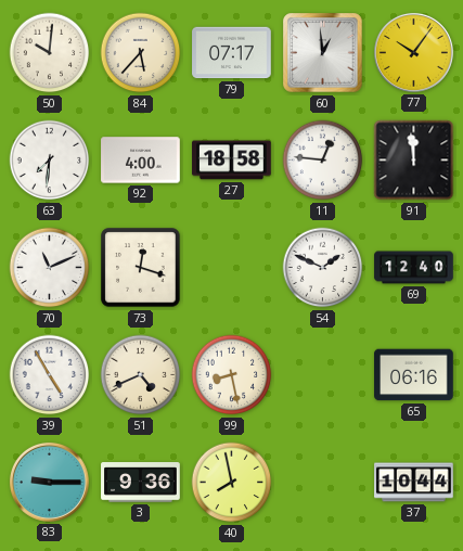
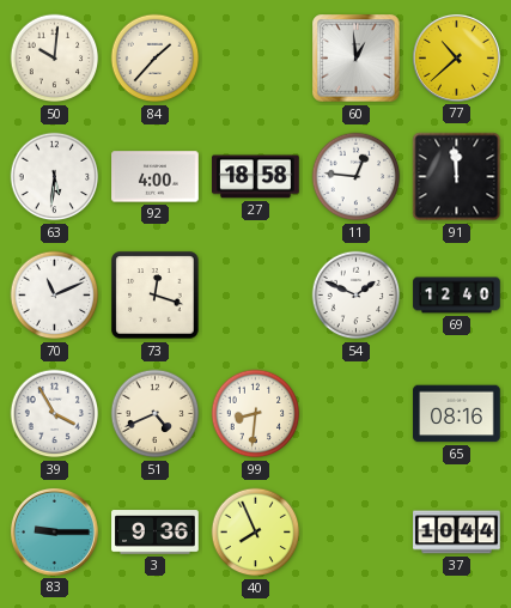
84: 5:37 -> 1:37
79: 07:17 -> none
77: 10:06 -> 10:38
63: 7:31 -> 5:31
39: 4:55 -> 3:55
99: 8:28 -> 8:31
65: 06:16 -> 08:16
40: 7:58 -> 7:56
